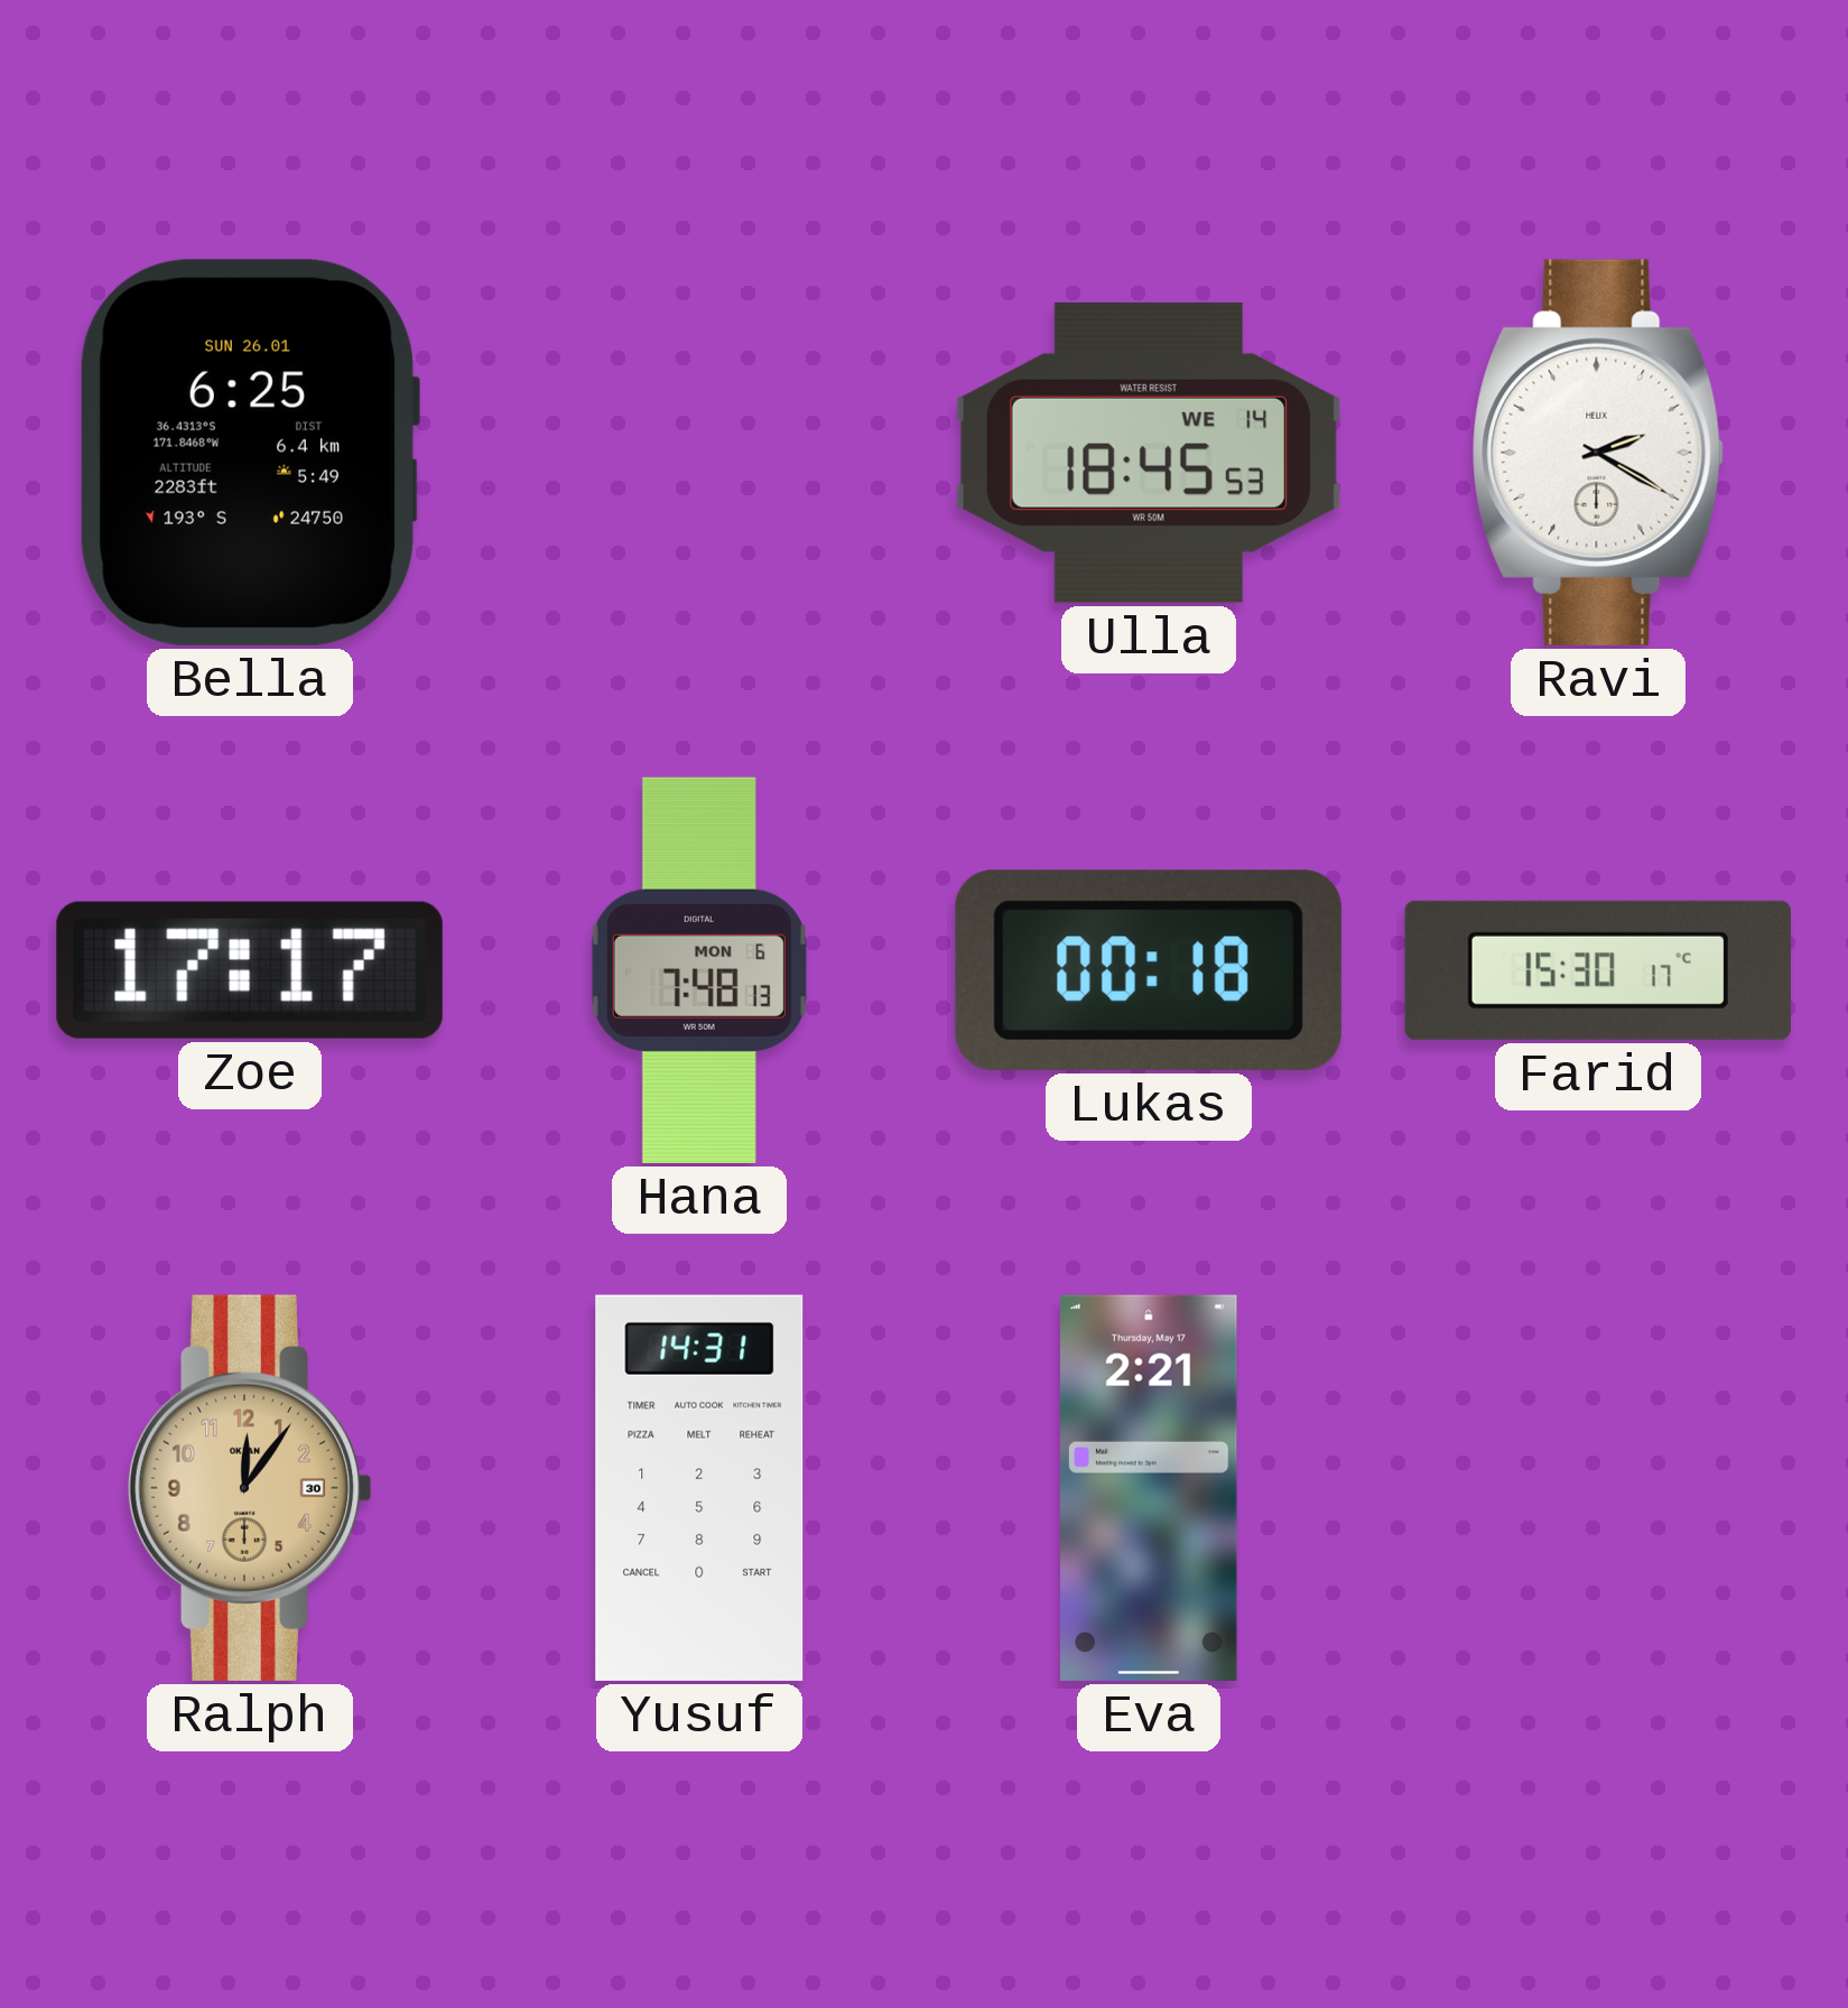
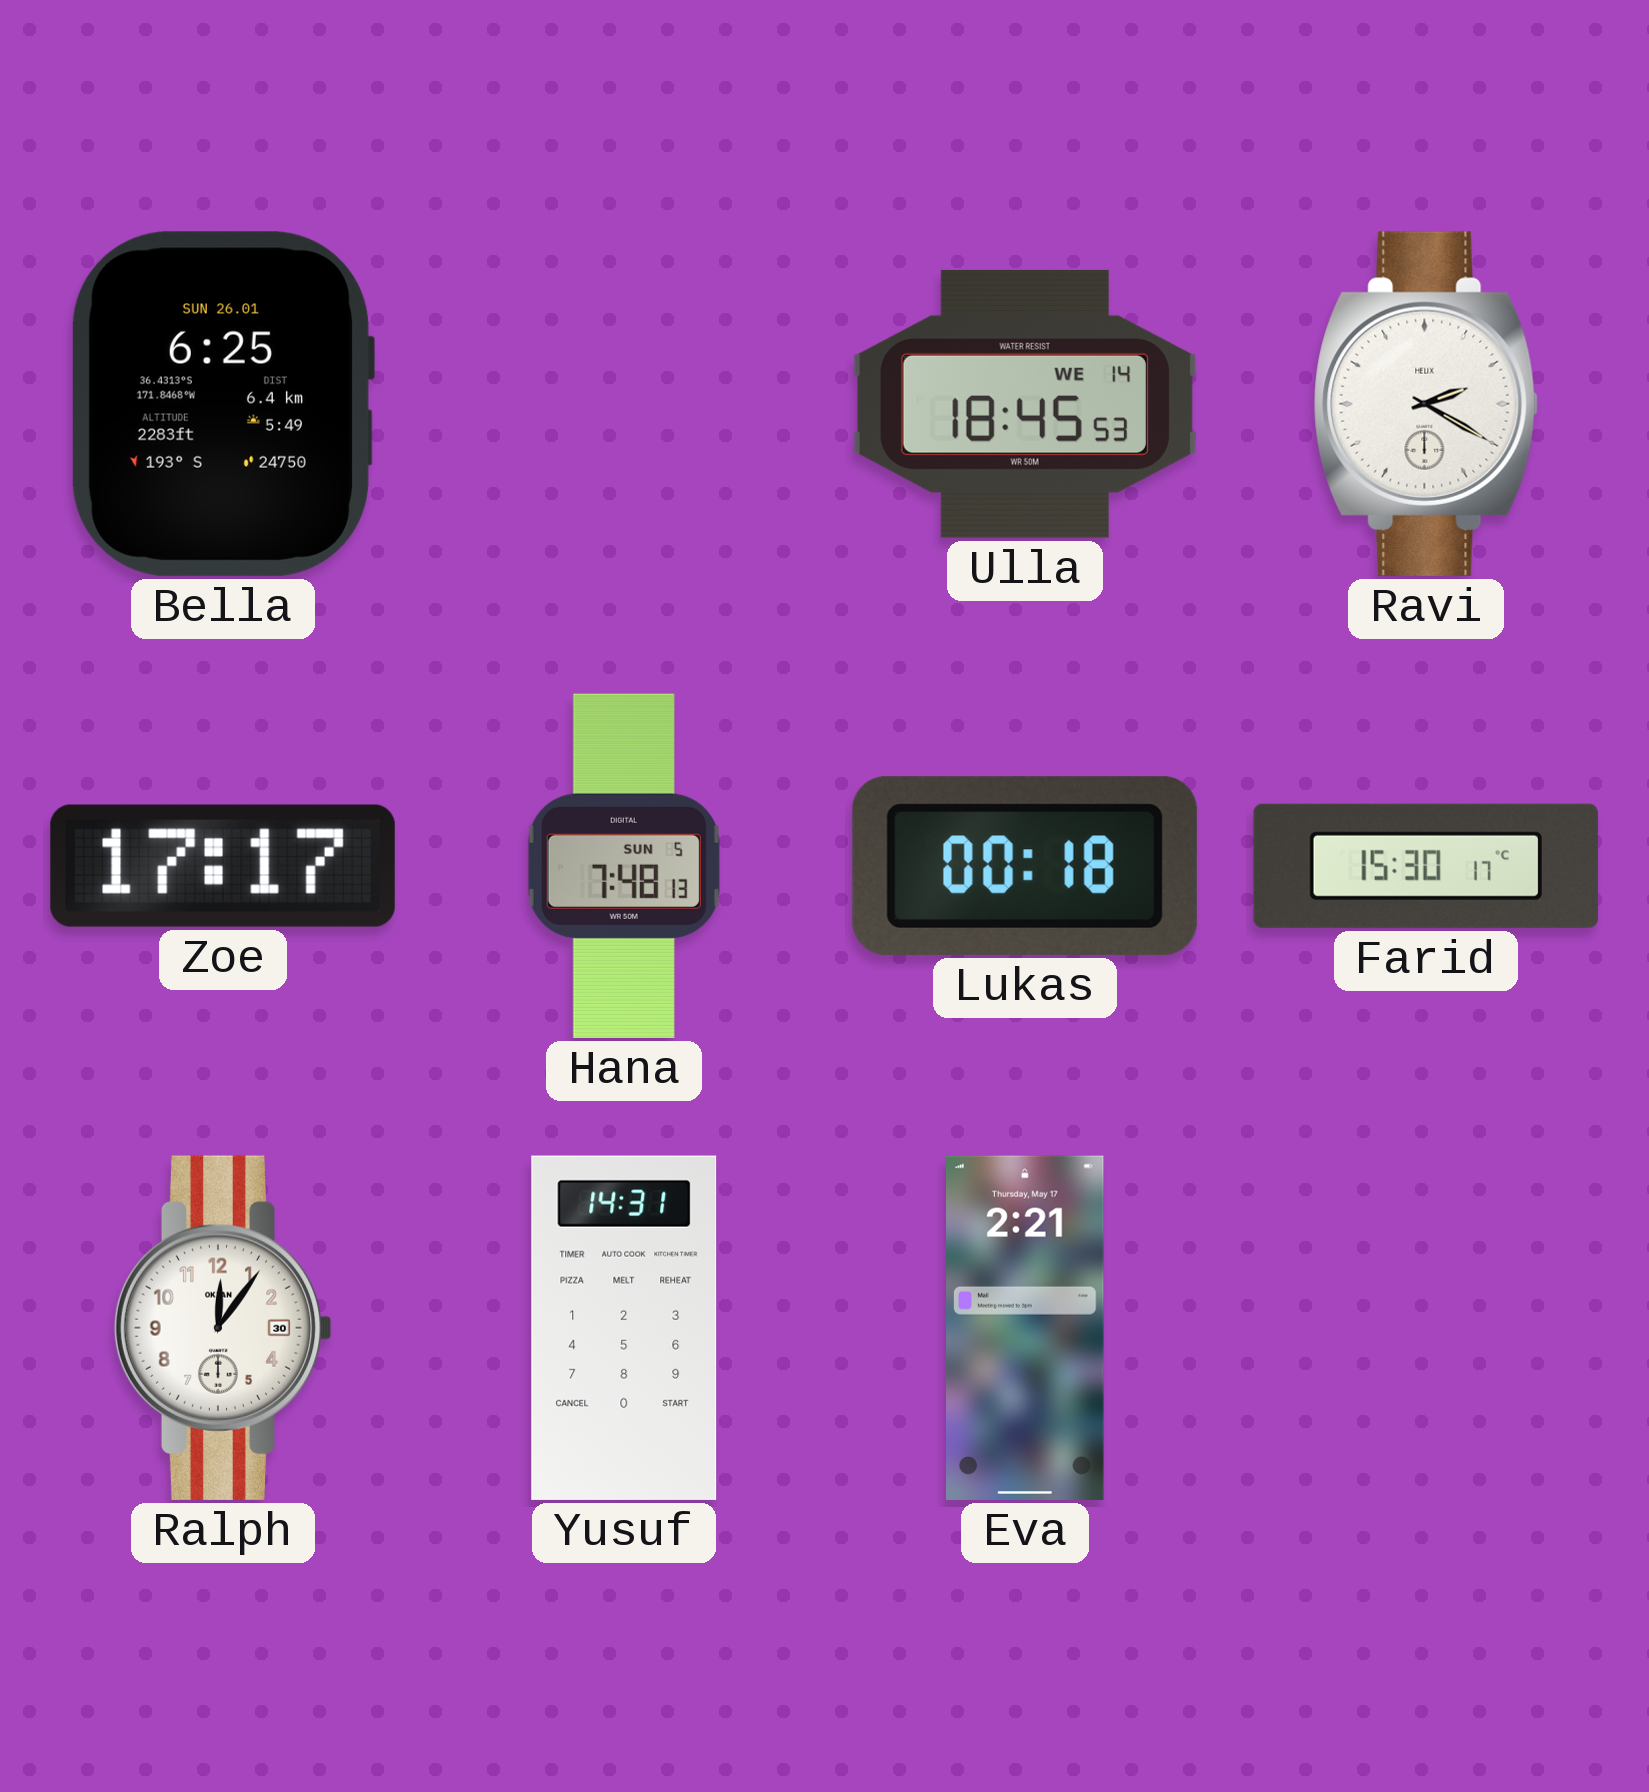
Hana date: MON 6 -> SUN 5
Ralph dial: champagne -> white
